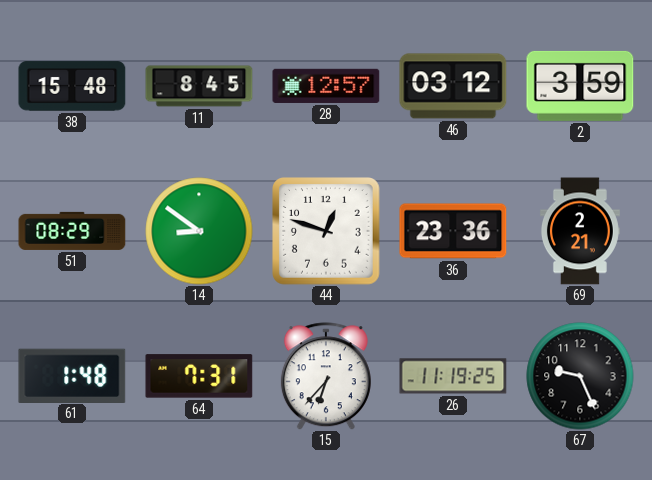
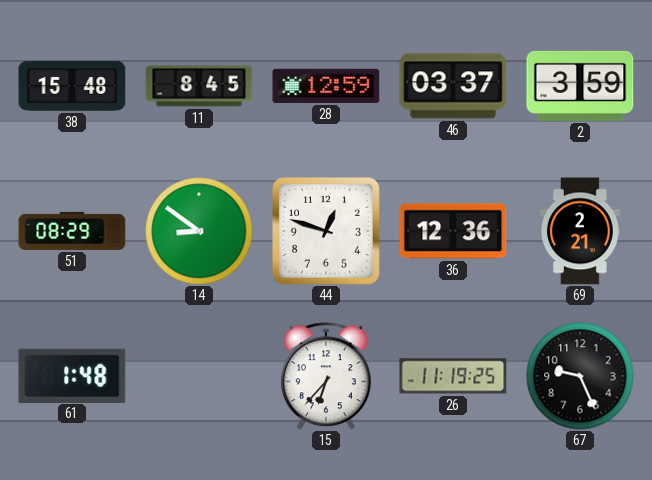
28: 12:57 -> 12:59
46: 03:12 -> 03:37
36: 23:36 -> 12:36
64: 7:31 -> none
